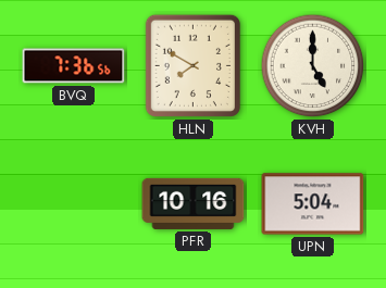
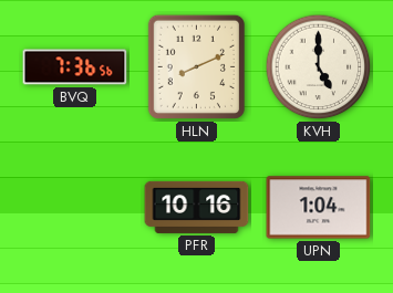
HLN: 7:50 -> 8:11
UPN: 5:04 -> 1:04
